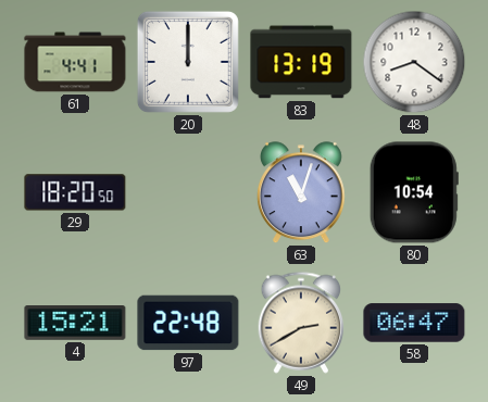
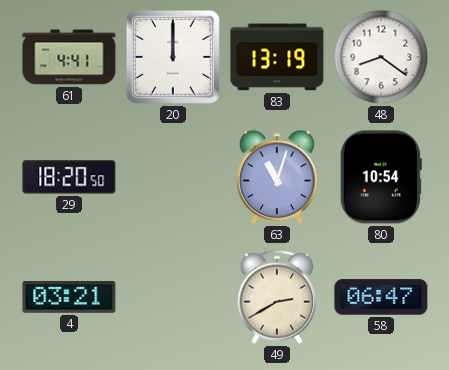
4: 15:21 -> 03:21
97: 22:48 -> none
